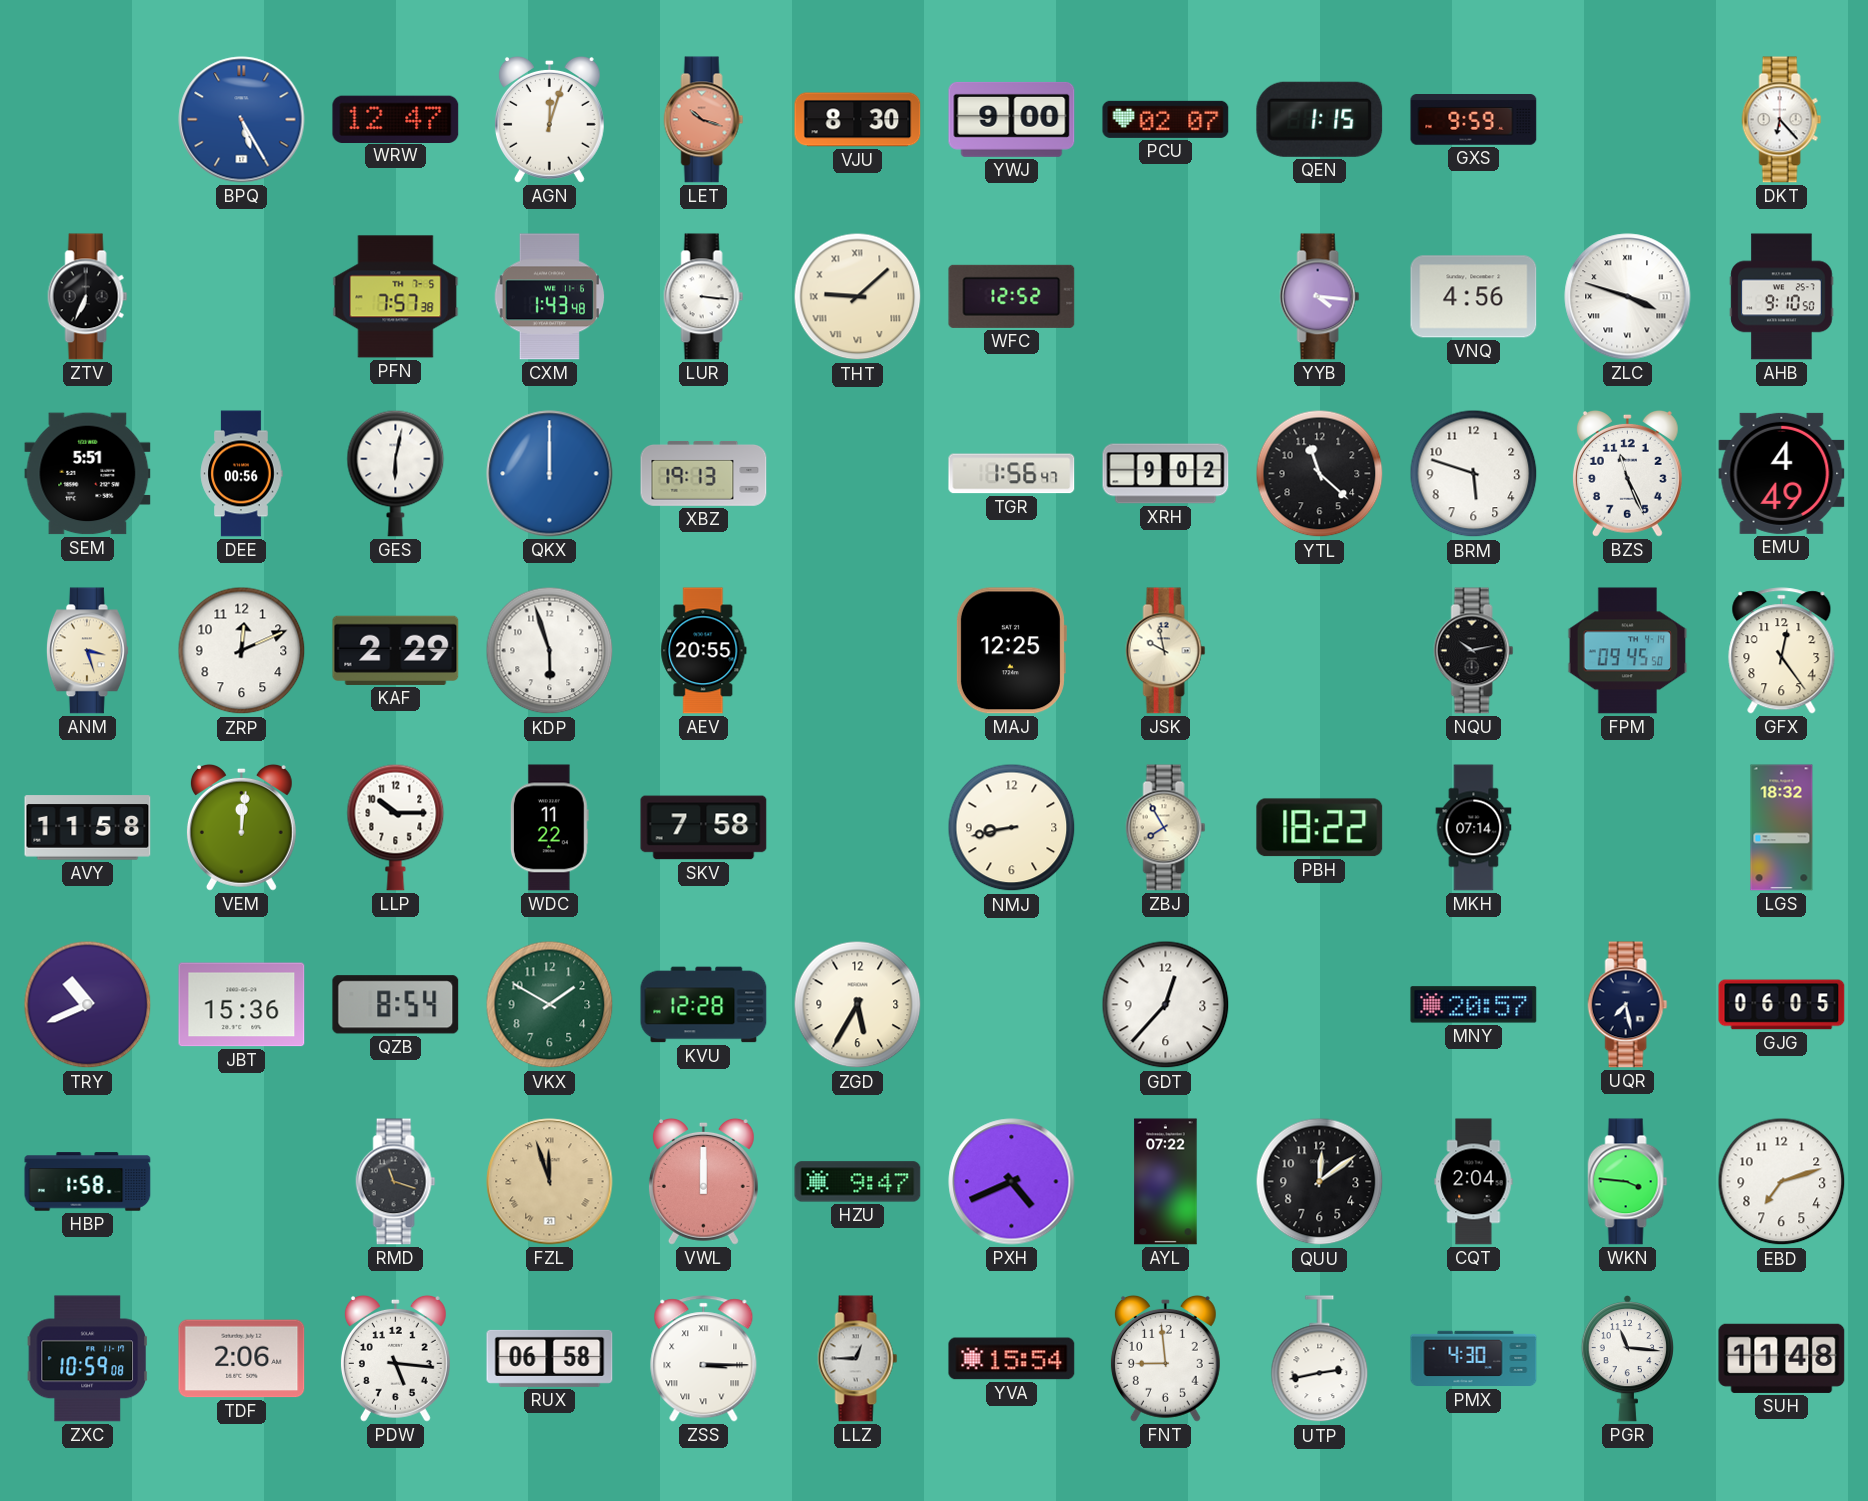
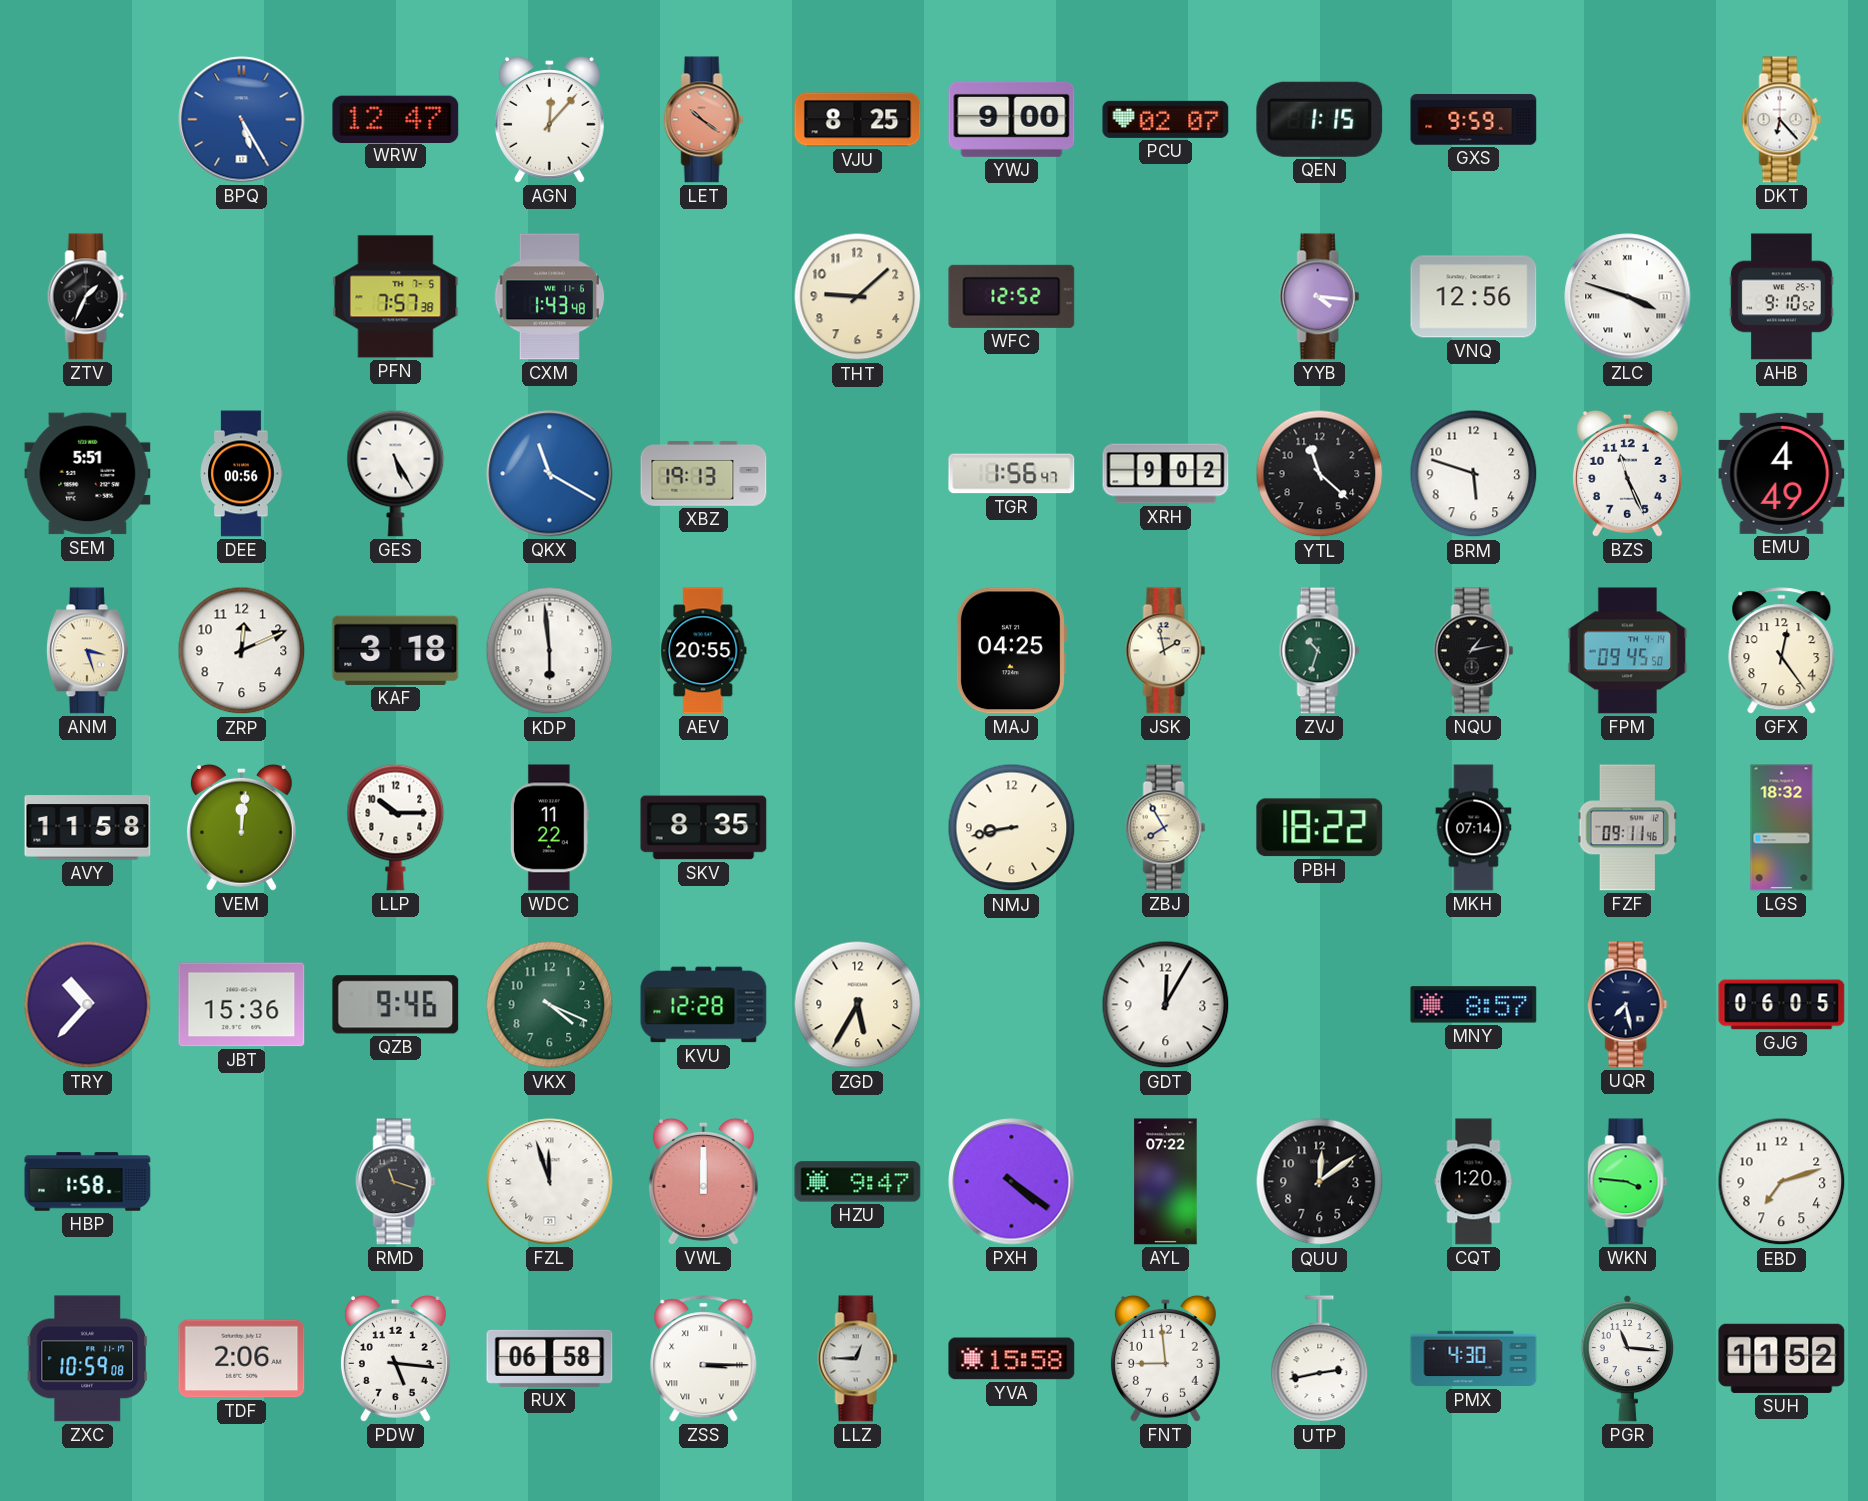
AGN: 12:03 -> 12:07
LET: 10:18 -> 10:21
VJU: 8:30 -> 8:25
ZTV: 6:34 -> 1:34
LUR: 3:16 -> none
THT numerals: Roman -> Arabic
VNQ: 4:56 -> 12:56
AHB: 9:10:50 -> 9:10:52
GES: 6:02 -> 5:25
QKX: 12:00 -> 11:20
KAF: 2:29 -> 3:18
KDP: 5:57 -> 5:59
MAJ: 12:25 -> 04:25
JSK: 9:58 -> 1:58
ZVJ: none -> 10:33
NQU: 10:13 -> 1:13
SKV: 7:58 -> 8:35
FZF: none -> 09:11
TRY: 10:41 -> 10:37
QZB: 8:54 -> 9:46
VKX: 1:50 -> 4:19
GDT: 12:37 -> 12:05
MNY: 20:57 -> 8:57
FZL dial: champagne -> white
PXH: 4:41 -> 4:21
CQT: 2:04 -> 1:20
YVA: 15:54 -> 15:58
SUH: 11:48 -> 11:52
